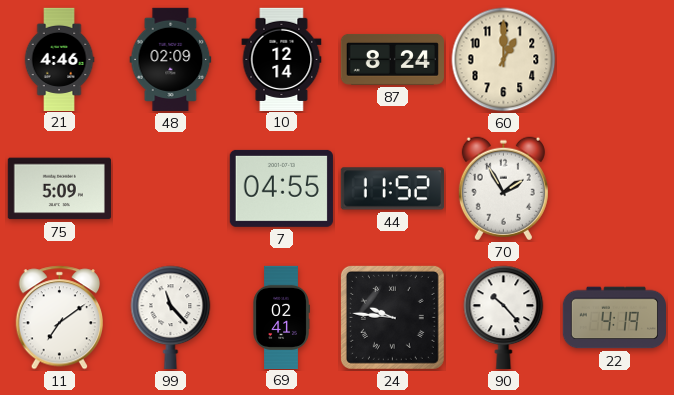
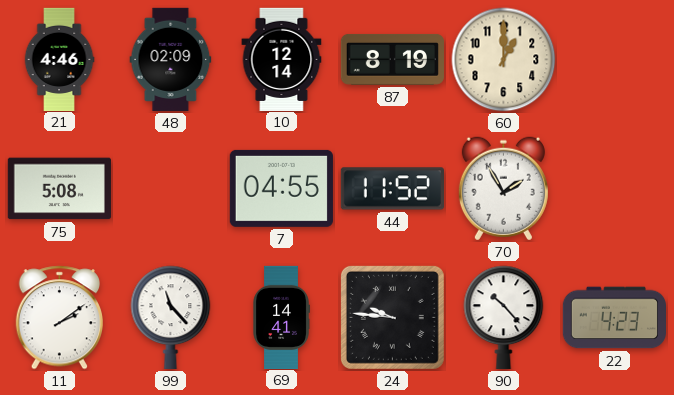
87: 8:24 -> 8:19
75: 5:09 -> 5:08
11: 7:09 -> 2:09
69: 02:41 -> 14:41
22: 4:19 -> 4:23
